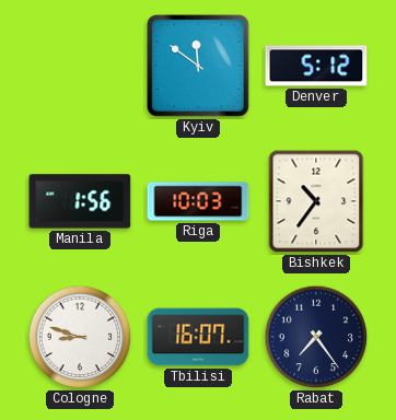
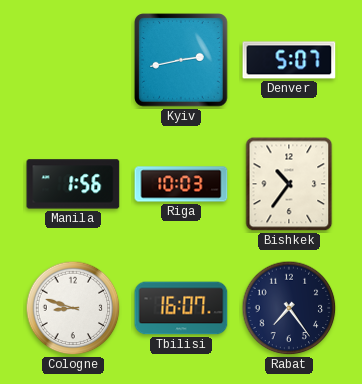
Kyiv: 11:51 -> 2:43
Denver: 5:12 -> 5:07
